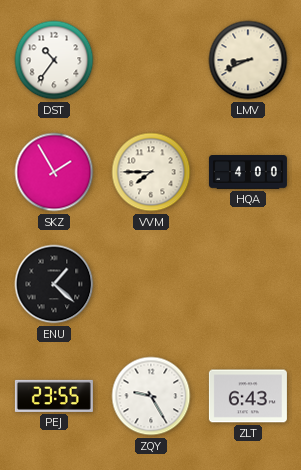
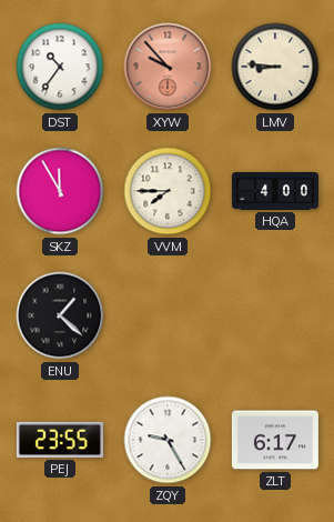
XYW: none -> 9:53
LMV: 8:41 -> 8:46
SKZ: 1:55 -> 11:55
ZLT: 6:43 -> 6:17
